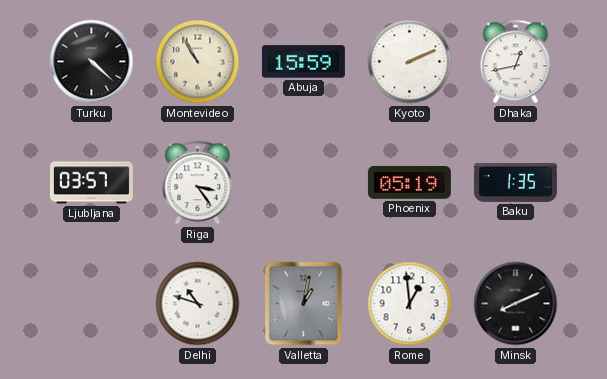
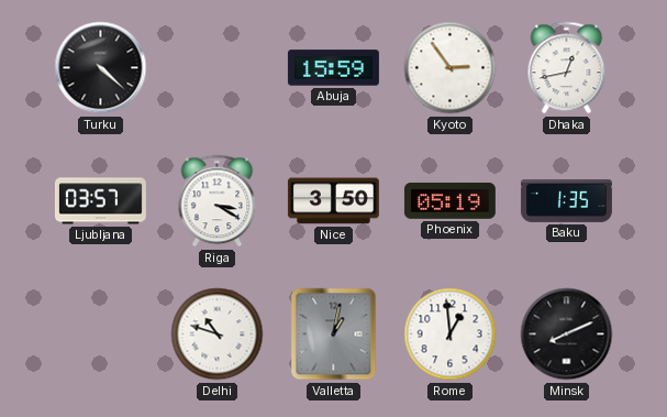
Montevideo: 10:55 -> none
Kyoto: 2:11 -> 2:54
Riga: 3:24 -> 3:20
Nice: none -> 3:50
